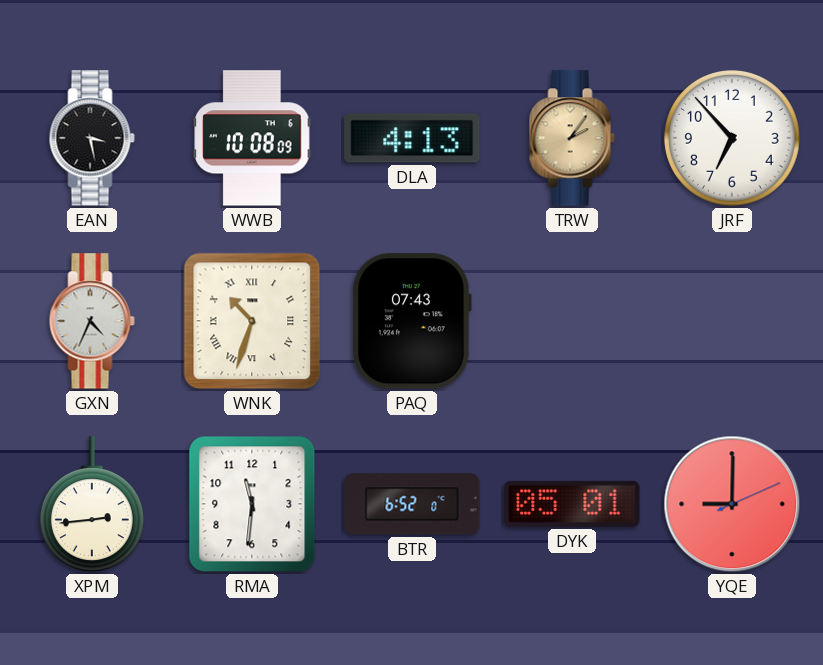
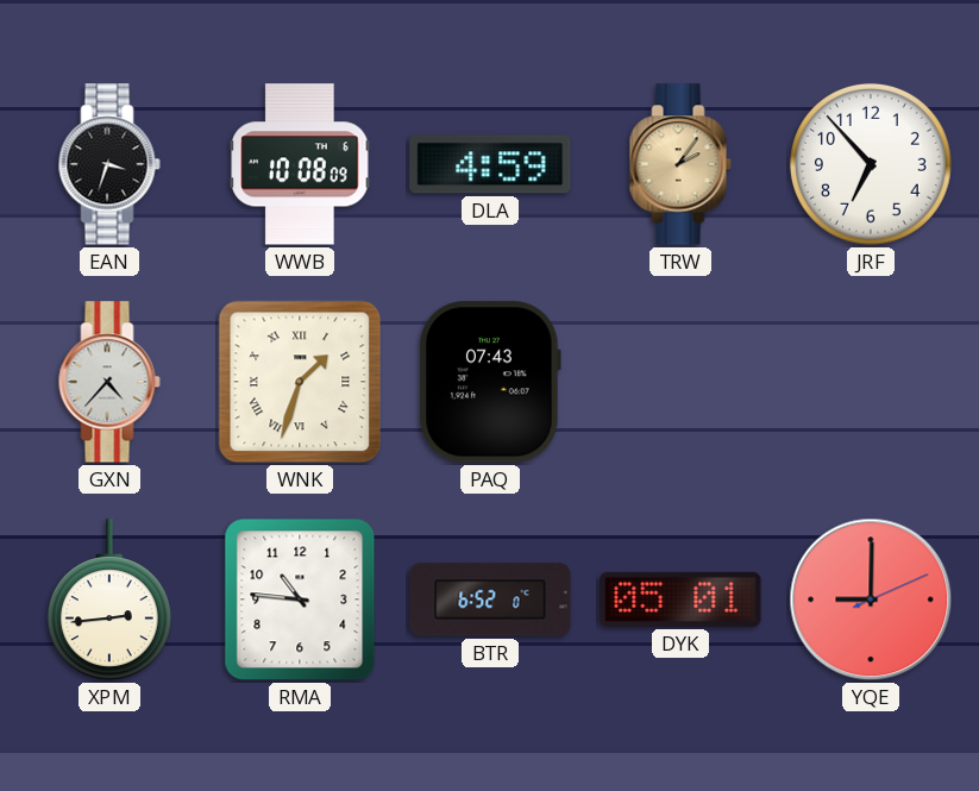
EAN: 3:28 -> 3:33
DLA: 4:13 -> 4:59
GXN: 4:34 -> 4:37
WNK: 10:33 -> 1:33
RMA: 11:31 -> 10:46
